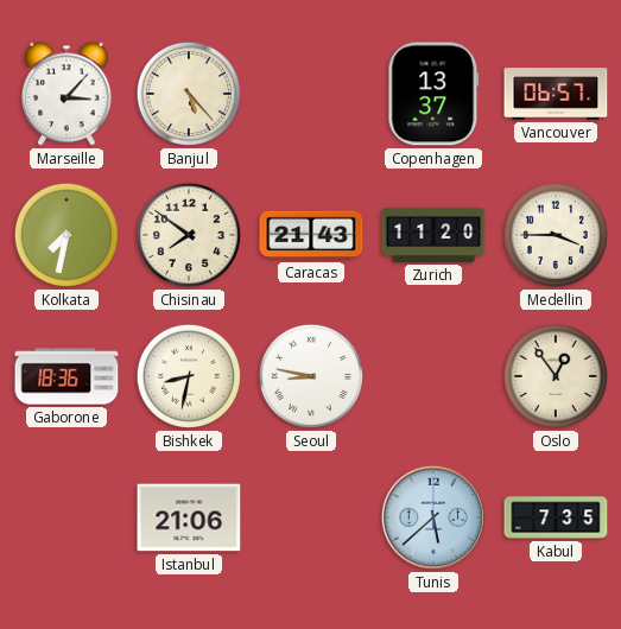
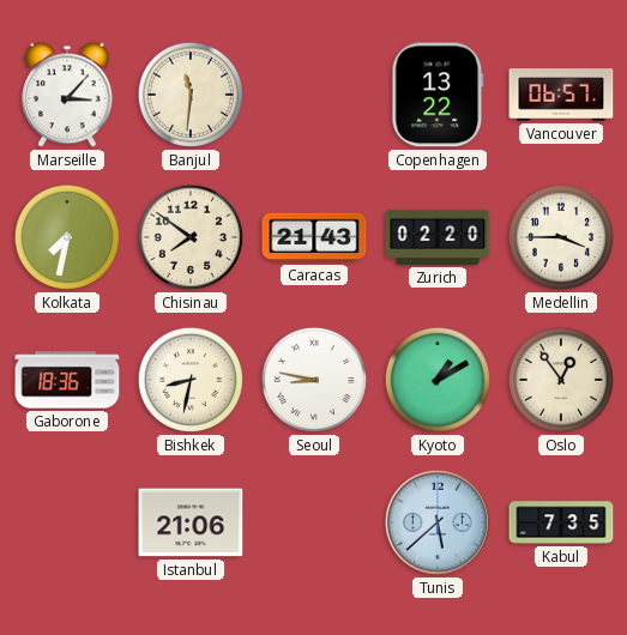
Banjul: 5:23 -> 11:31
Copenhagen: 13:37 -> 13:22
Zurich: 11:20 -> 02:20
Kyoto: none -> 1:10
